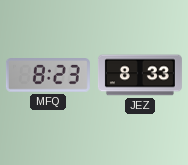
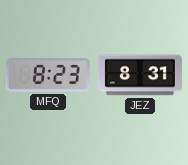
JEZ: 8:33 -> 8:31
